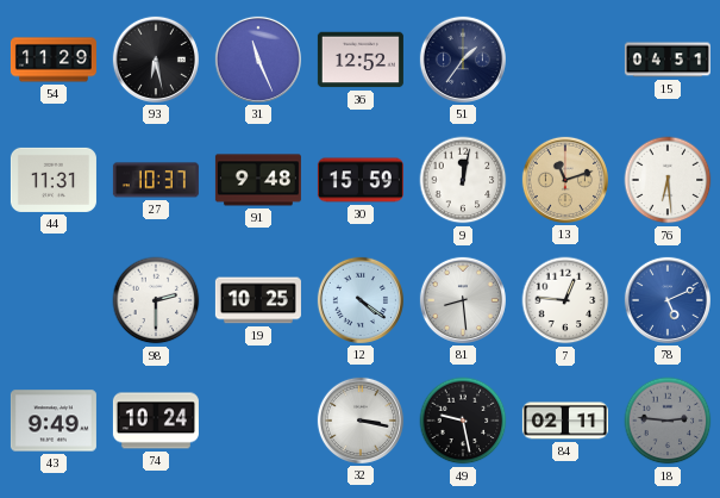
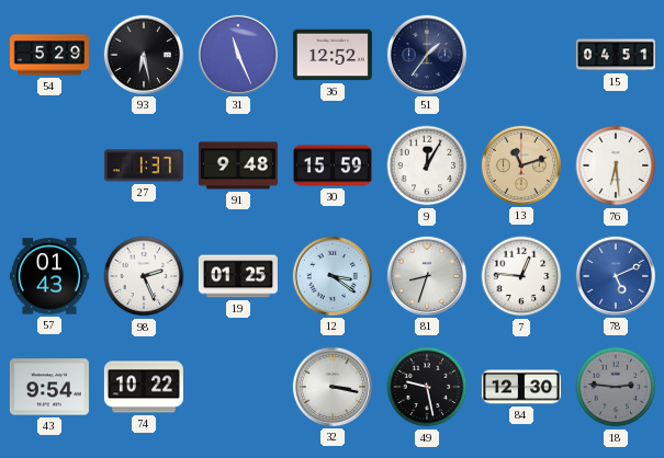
54: 11:29 -> 5:29
44: 11:31 -> none
27: 10:37 -> 1:37
9: 12:02 -> 12:05
57: none -> 01:43
98: 2:30 -> 2:26
19: 10:25 -> 01:25
12: 4:21 -> 3:21
81: 8:29 -> 8:33
43: 9:49 -> 9:54
74: 10:24 -> 10:22
84: 02:11 -> 12:30
